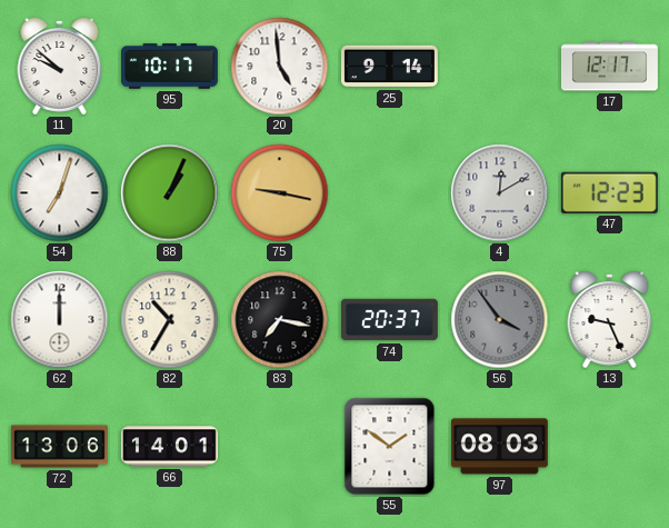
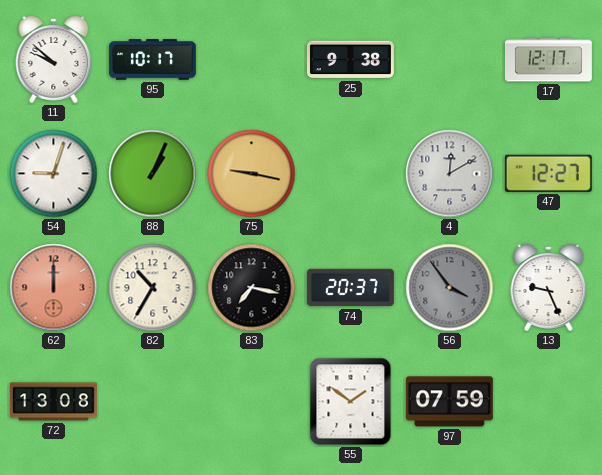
20: 4:59 -> none
25: 9:14 -> 9:38
54: 7:03 -> 9:03
47: 12:23 -> 12:27
62 dial: white -> salmon
72: 13:06 -> 13:08
66: 14:01 -> none
97: 08:03 -> 07:59
